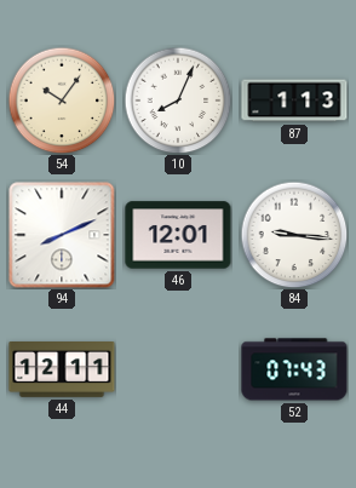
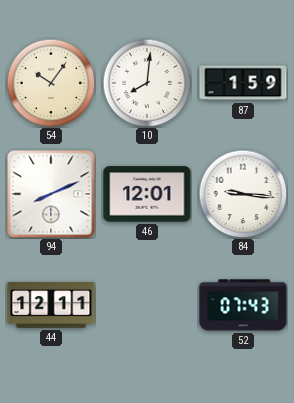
10: 8:04 -> 8:01
87: 1:13 -> 1:59
